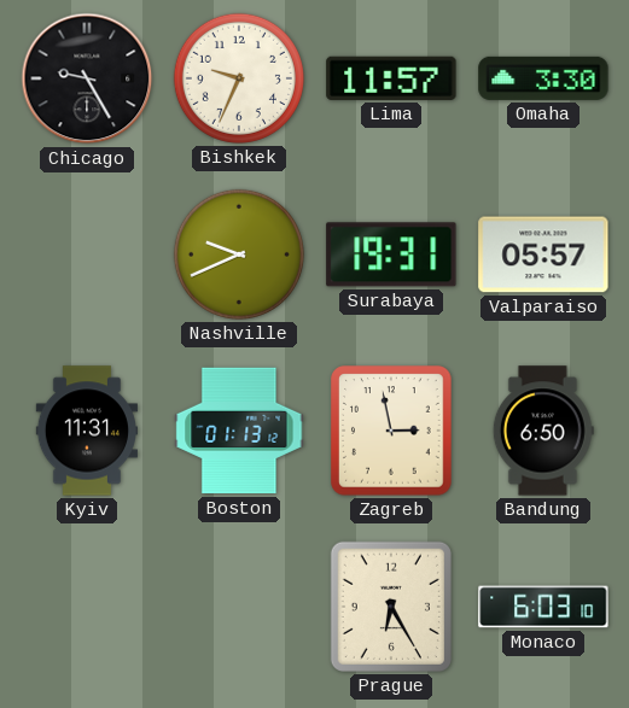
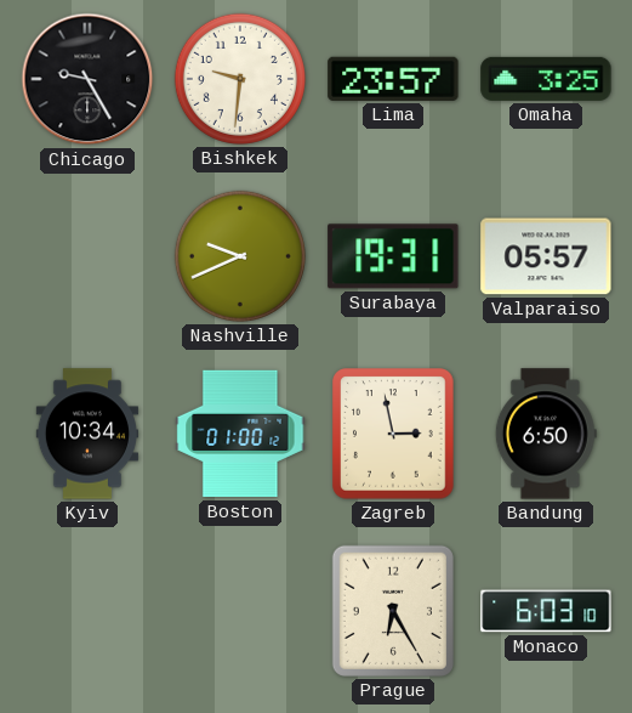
Bishkek: 9:34 -> 9:31
Lima: 11:57 -> 23:57
Omaha: 3:30 -> 3:25
Kyiv: 11:31 -> 10:34
Boston: 01:13 -> 01:00
